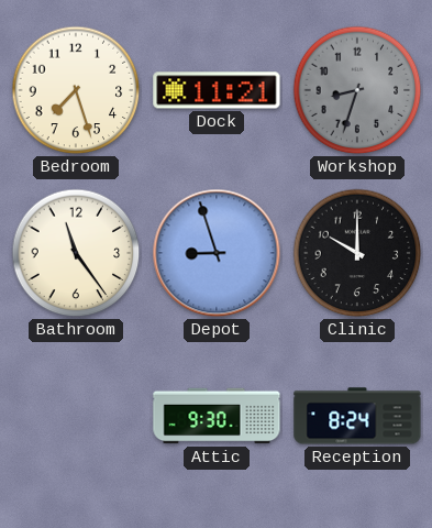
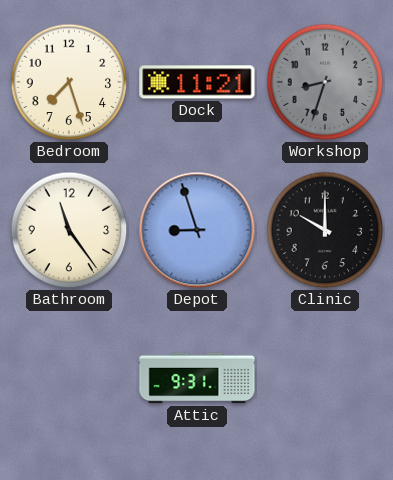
Attic: 9:30 -> 9:31
Reception: 8:24 -> none
